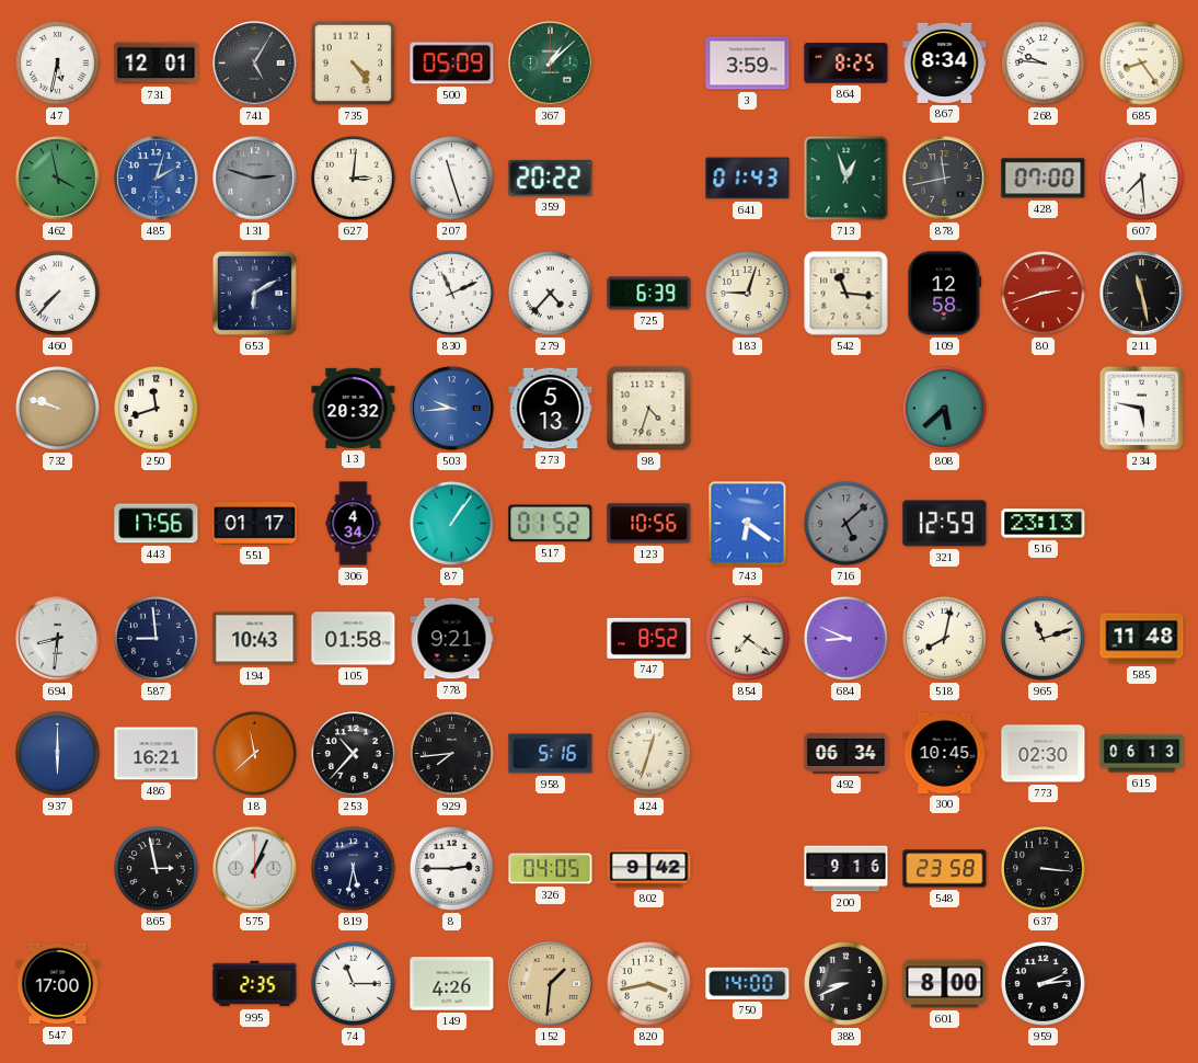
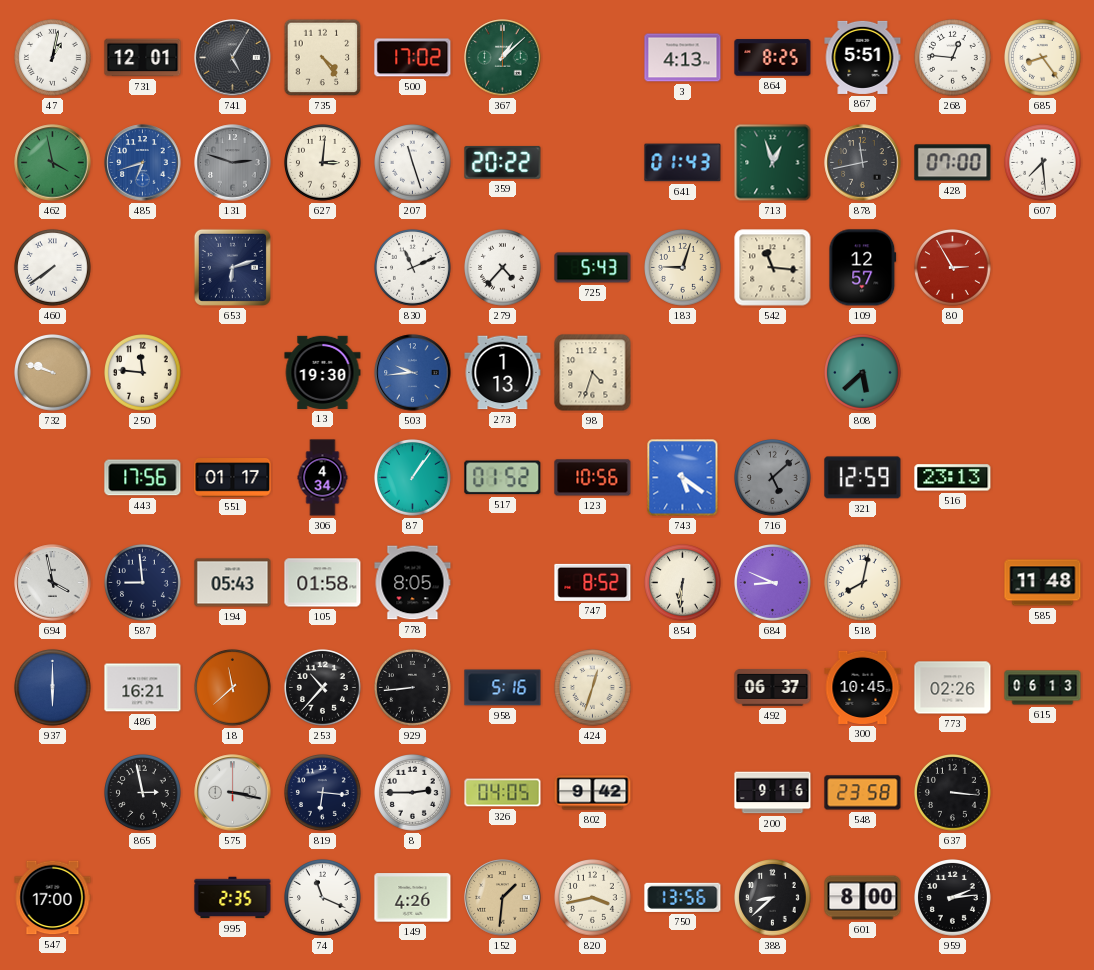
47: 5:32 -> 1:02
500: 05:09 -> 17:02
3: 3:59 -> 4:13
867: 8:34 -> 5:51
268: 9:46 -> 12:46
485: 2:03 -> 6:42
460: 7:37 -> 7:39
653: 6:10 -> 6:12
725: 6:39 -> 5:43
109: 12:58 -> 12:57
80: 2:42 -> 2:55
211: 11:28 -> none
250: 11:42 -> 11:46
13: 20:32 -> 19:30
273: 5:13 -> 1:13
234: 5:47 -> none
743: 6:21 -> 5:21
694: 8:31 -> 3:58
194: 10:43 -> 05:43
778: 9:21 -> 8:05
854: 7:21 -> 6:31
965: 11:12 -> none
929: 7:44 -> 8:44
492: 06:34 -> 06:37
773: 02:30 -> 02:26
575: 1:04 -> 3:17
819: 5:32 -> 6:16
74: 11:15 -> 11:19
750: 14:00 -> 13:56
388: 8:41 -> 8:38
